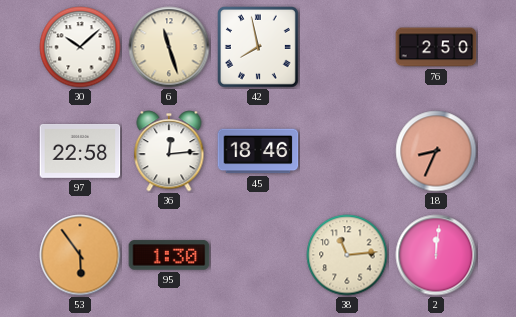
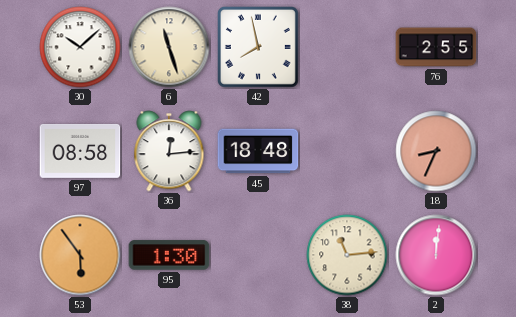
76: 2:50 -> 2:55
97: 22:58 -> 08:58
45: 18:46 -> 18:48
